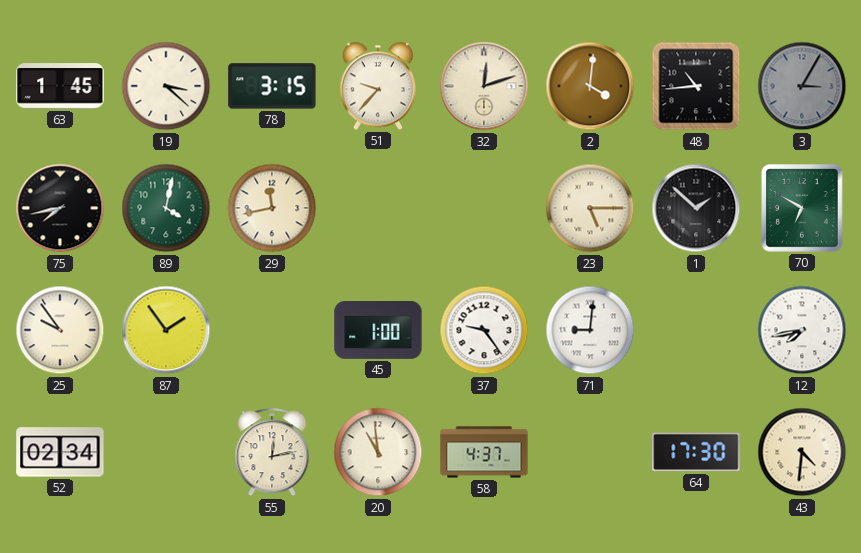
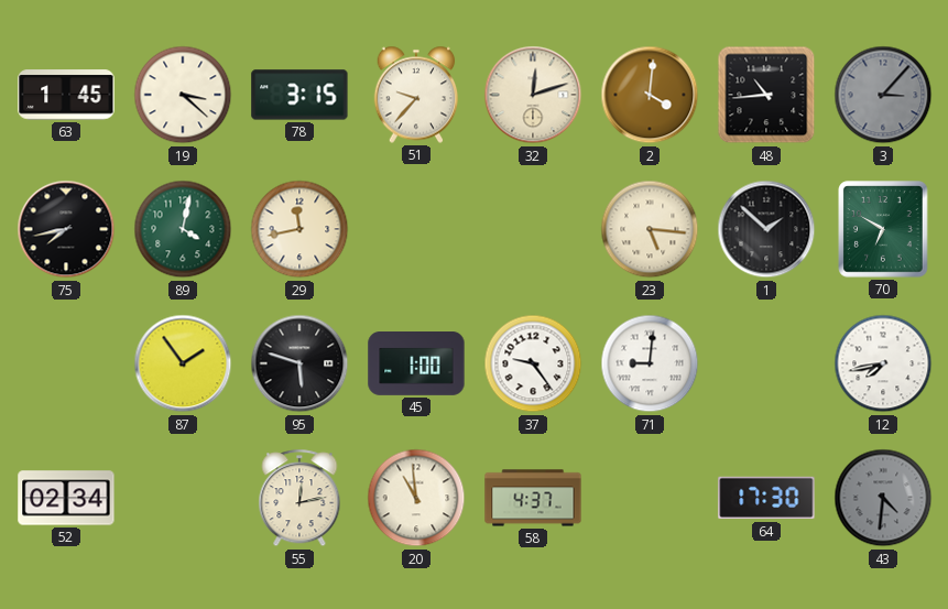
3: 3:05 -> 3:07
23: 5:15 -> 5:16
25: 9:54 -> none
95: none -> 5:48
43 dial: cream -> grey
